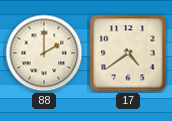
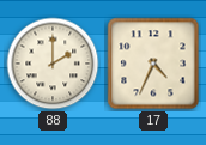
17: 4:39 -> 4:34
